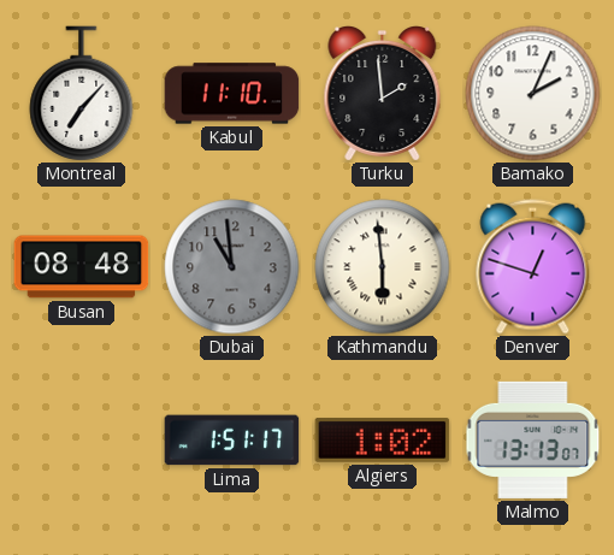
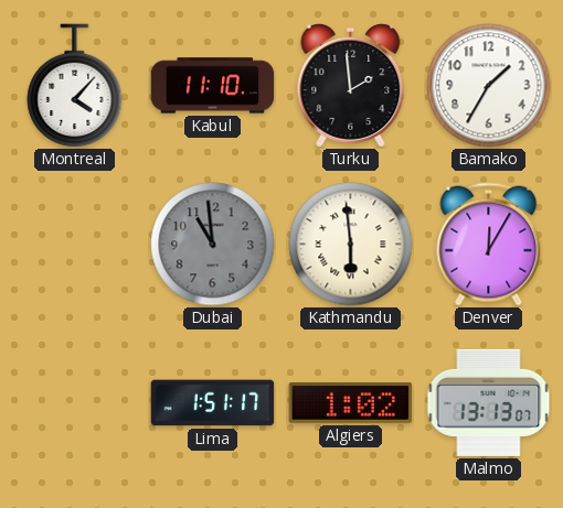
Montreal: 7:07 -> 4:07
Bamako: 2:04 -> 1:35
Busan: 08:48 -> none
Denver: 12:48 -> 12:05
